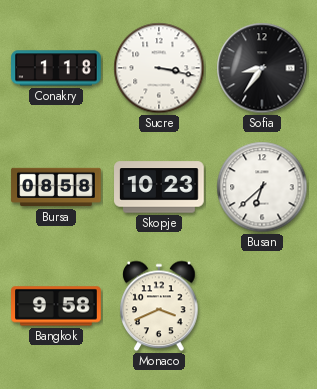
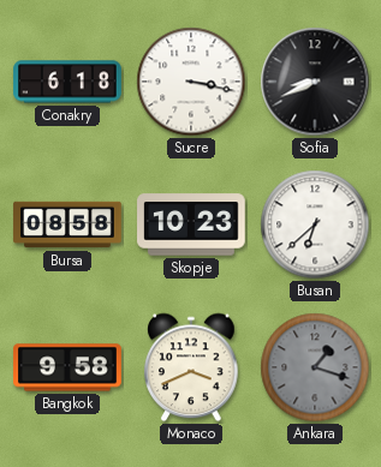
Conakry: 1:18 -> 6:18
Sofia: 8:36 -> 8:41
Ankara: none -> 1:18
